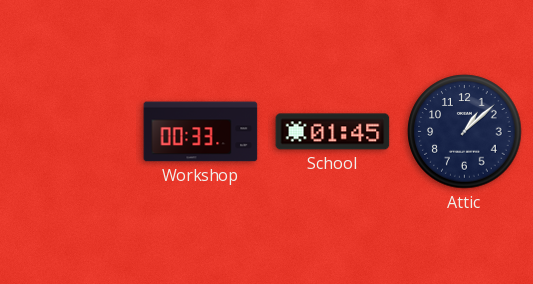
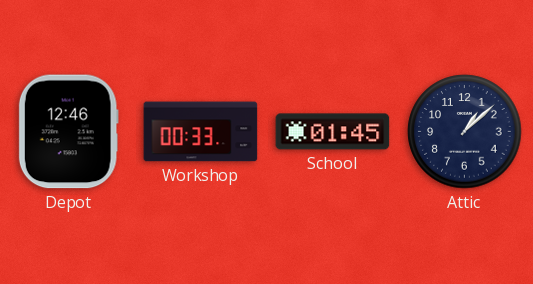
Depot: none -> 12:46
